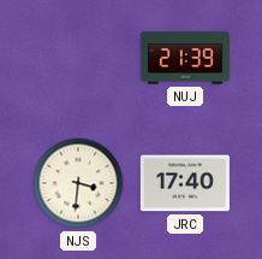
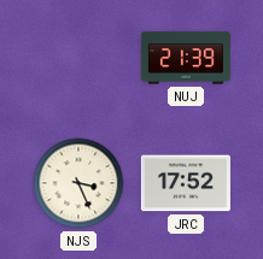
NJS: 3:31 -> 3:26
JRC: 17:40 -> 17:52
